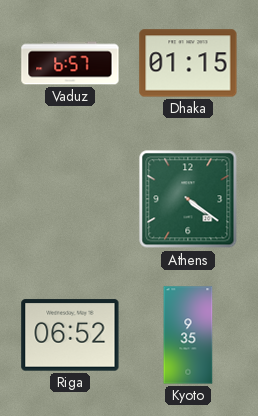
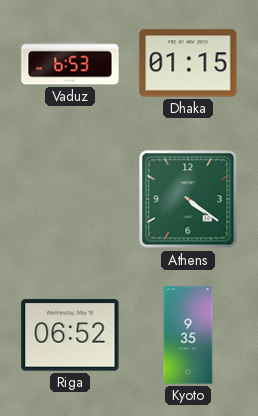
Vaduz: 6:57 -> 6:53
